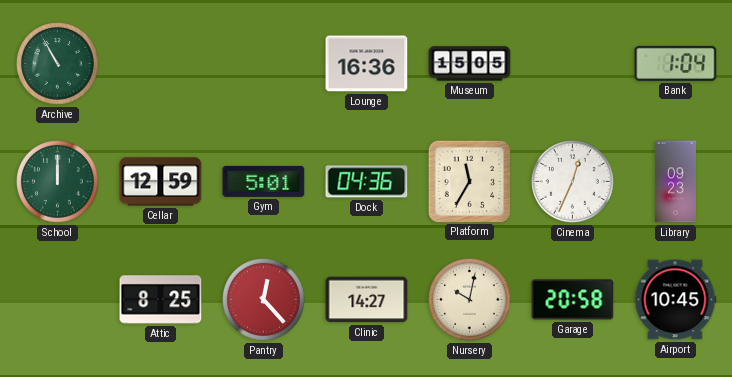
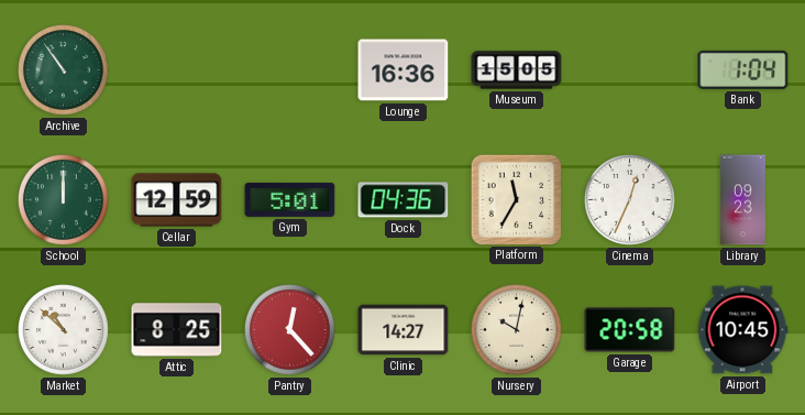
Archive: 10:55 -> 10:54
Market: none -> 10:52
